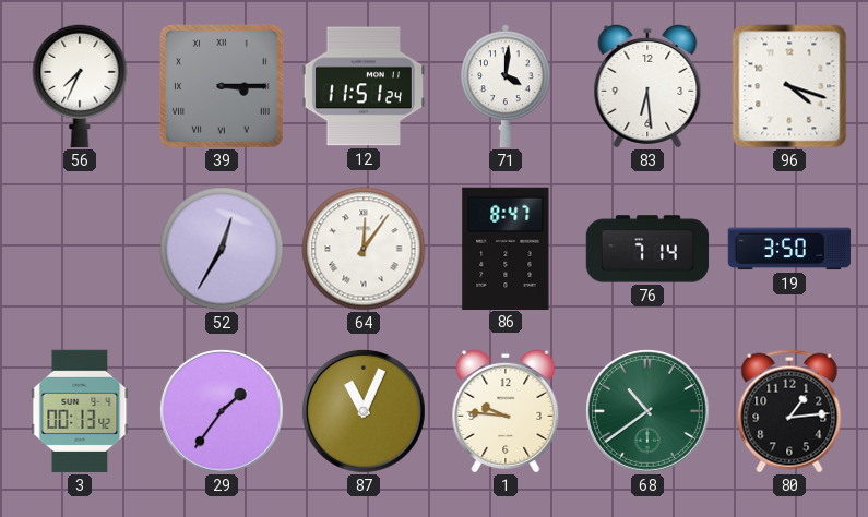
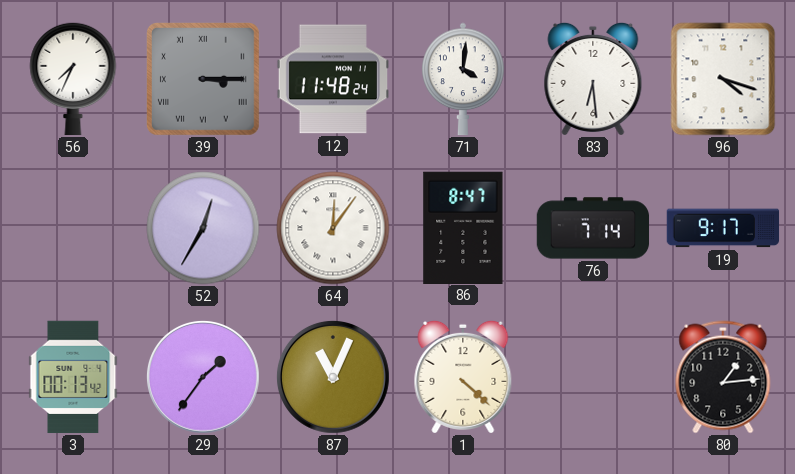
12: 11:51 -> 11:48
19: 3:50 -> 9:17
1: 9:46 -> 4:22
68: 10:39 -> none
